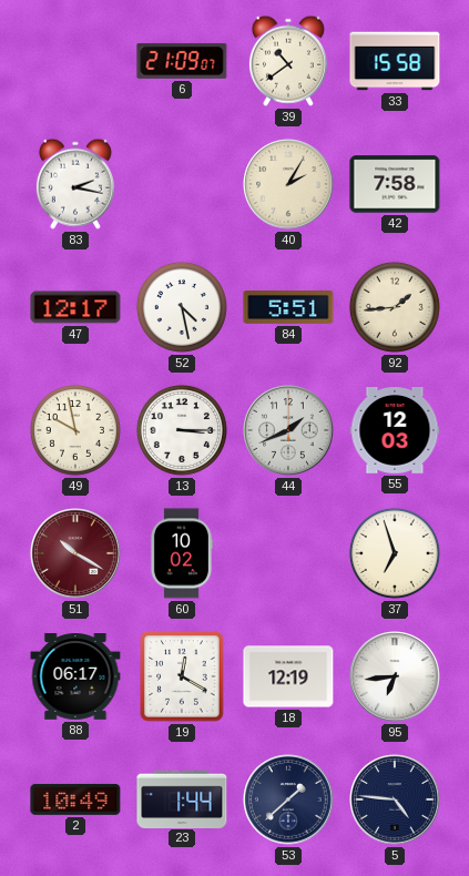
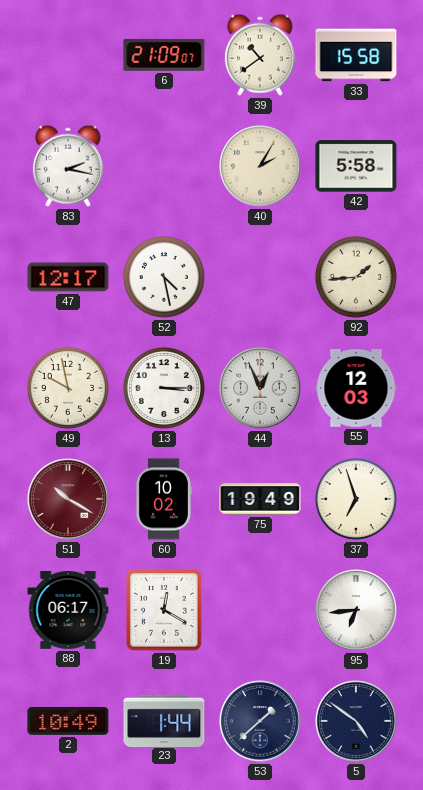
42: 7:58 -> 5:58
84: 5:51 -> none
44: 1:41 -> 12:56
75: none -> 19:49
18: 12:19 -> none
5: 4:46 -> 4:51
